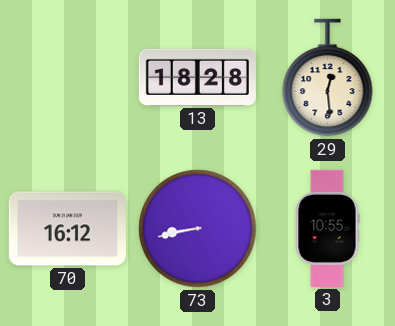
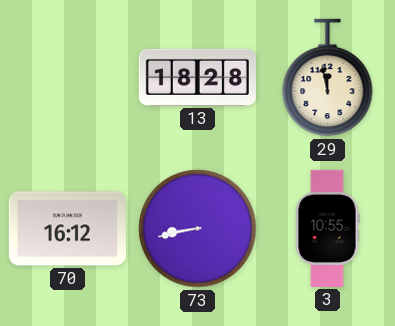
29: 12:29 -> 11:58
